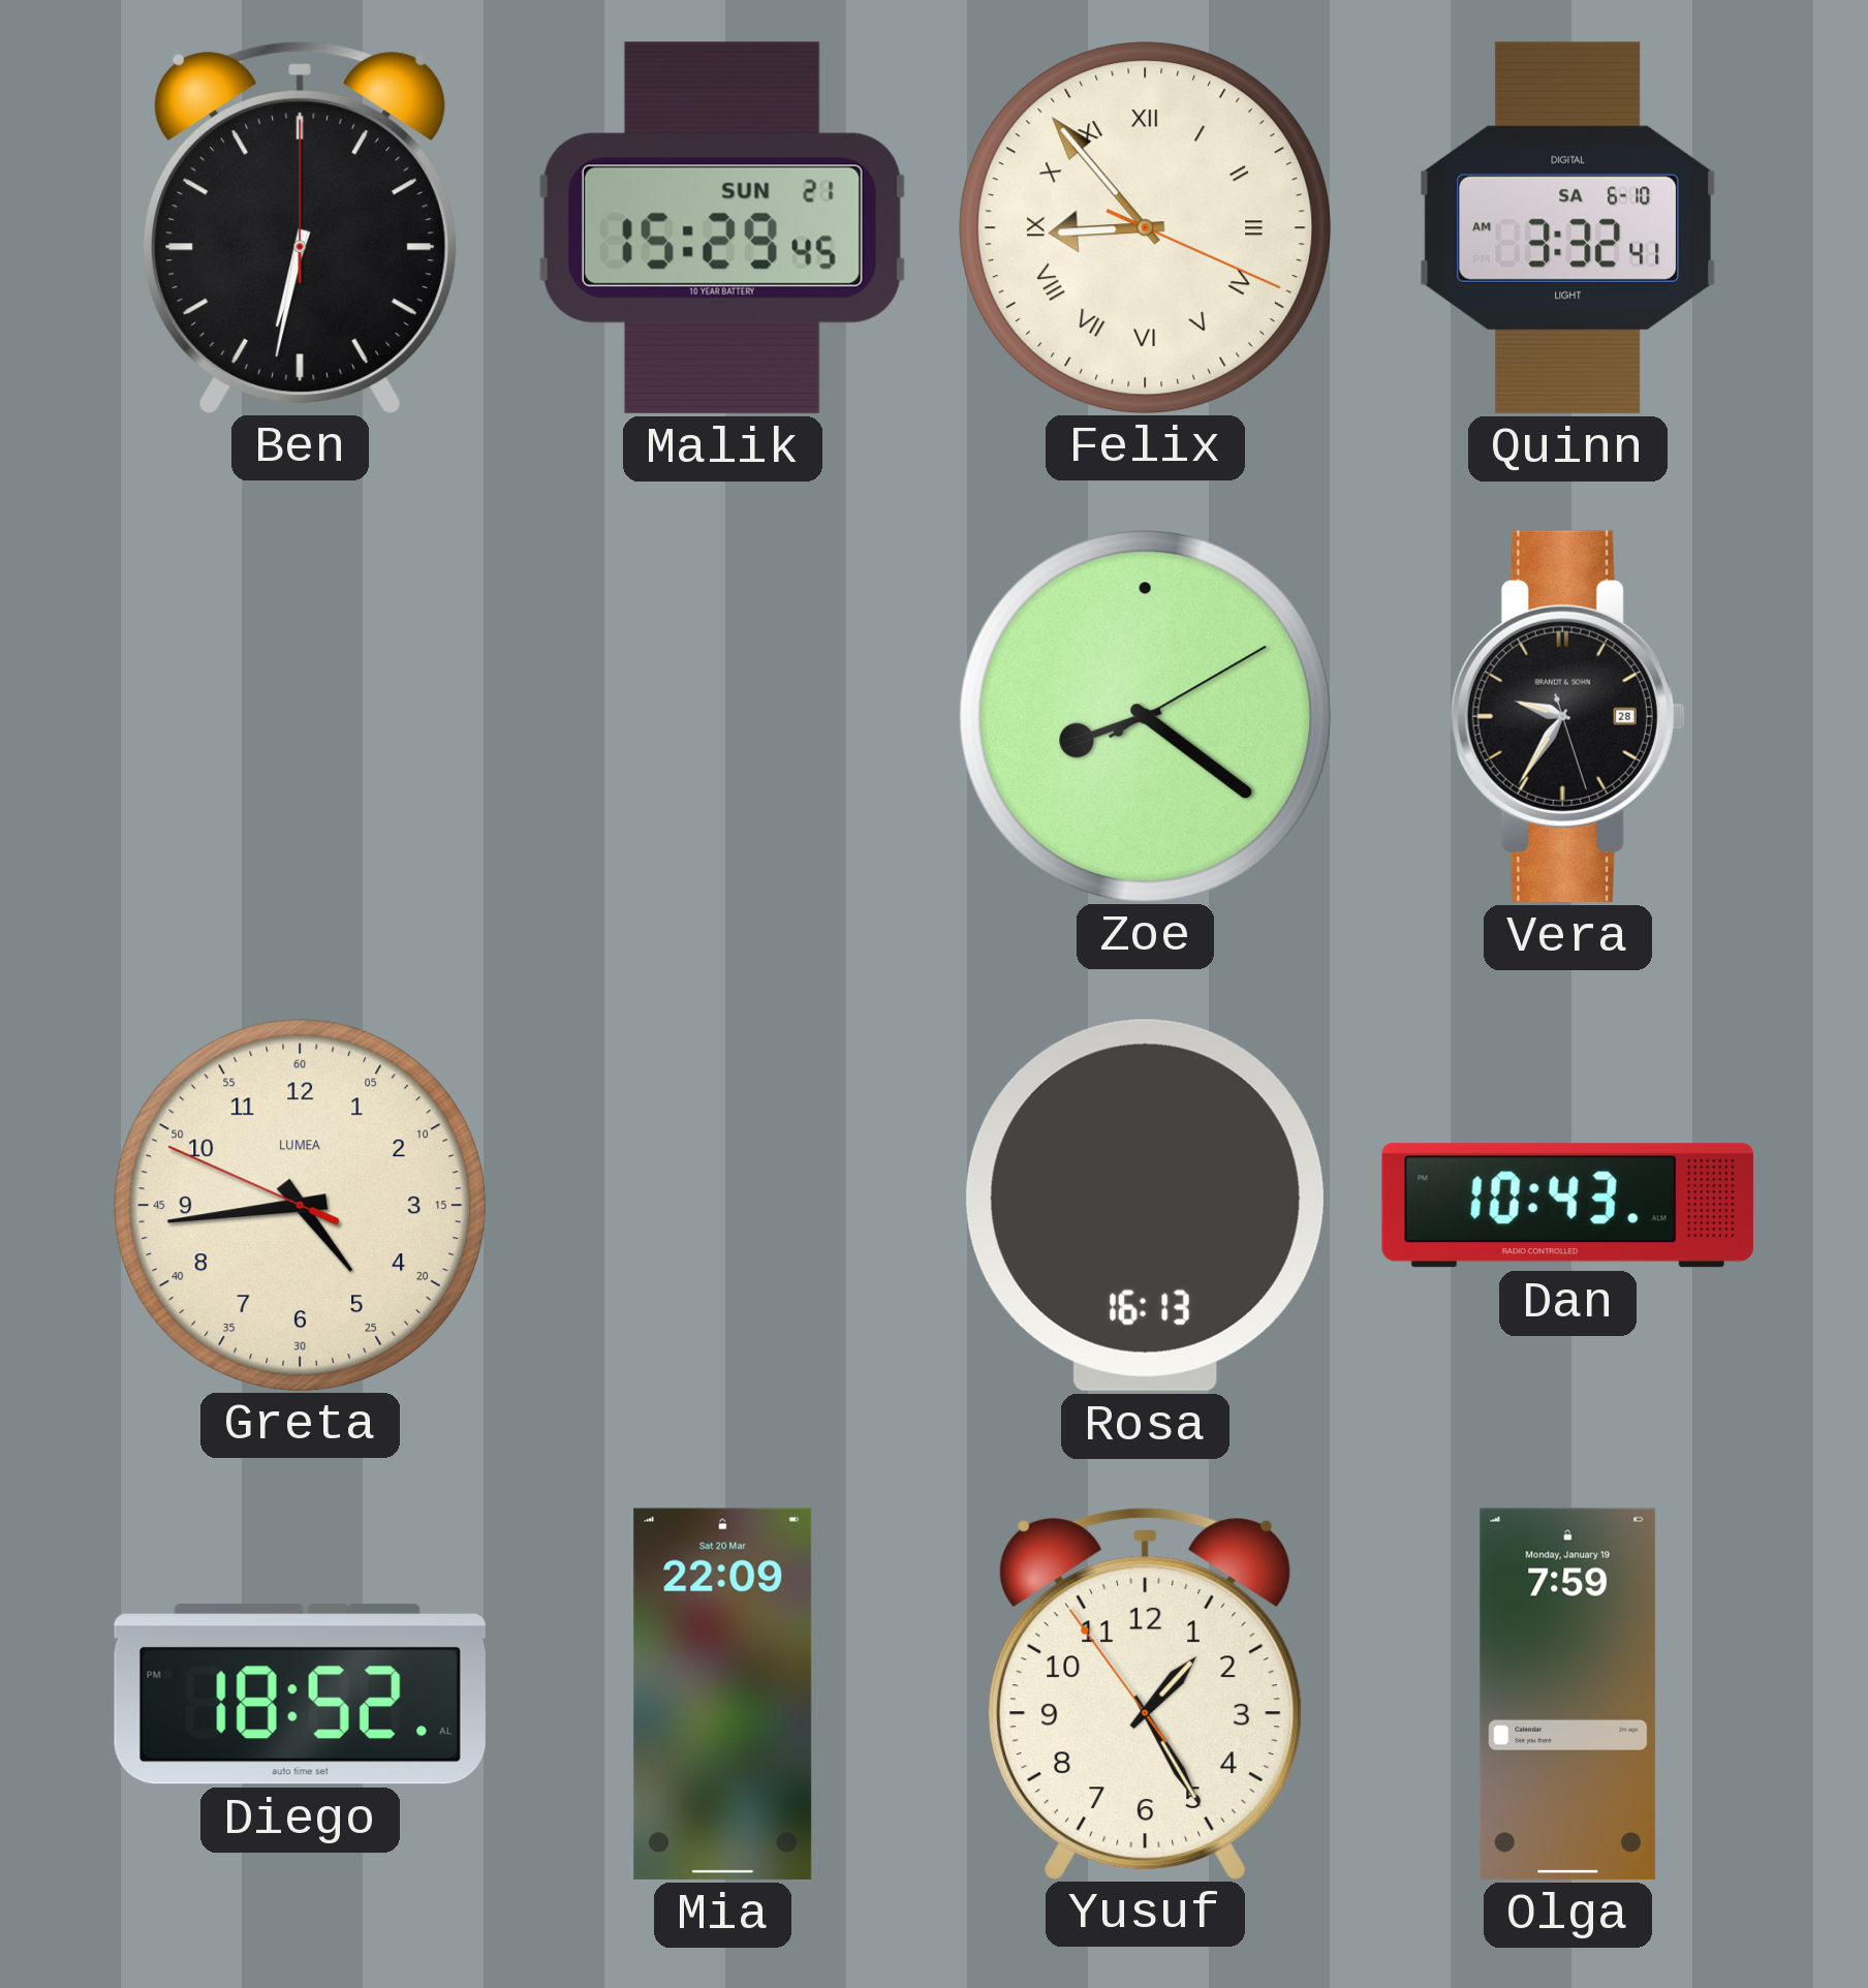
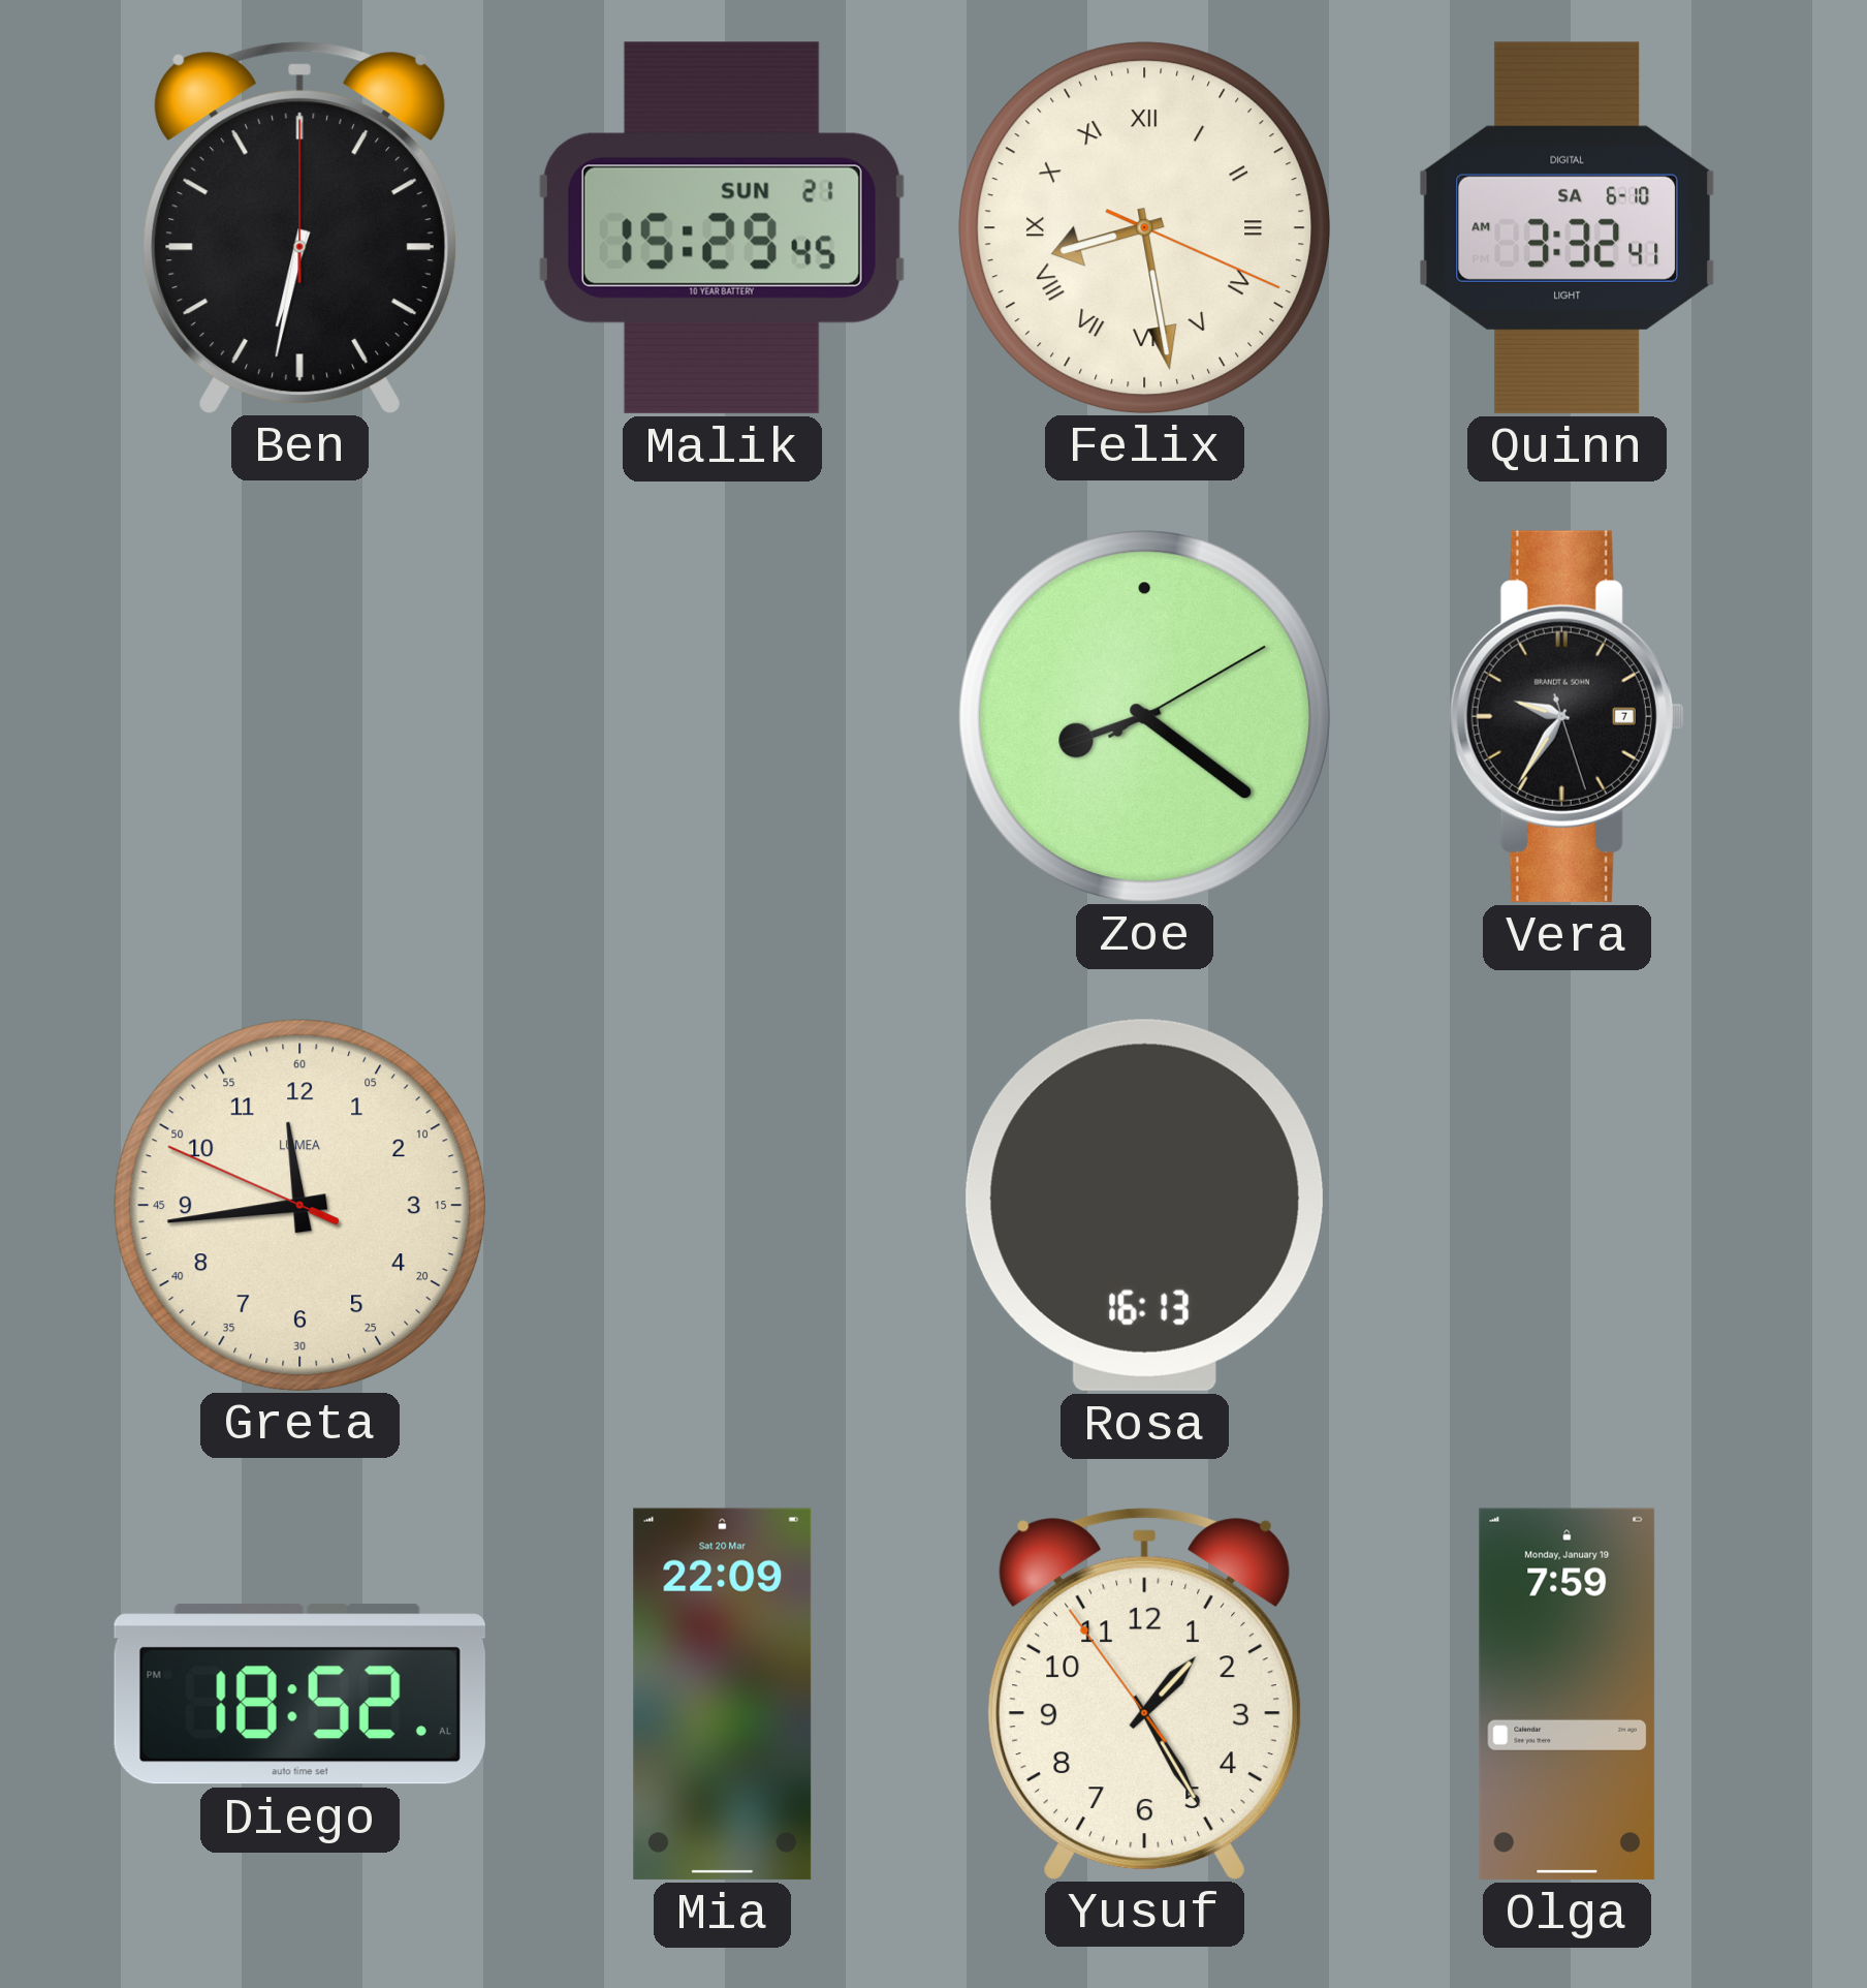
Felix: 8:53 -> 8:28
Vera date: 28 -> 7
Greta: 4:43 -> 11:43
Dan: 10:43 -> none
